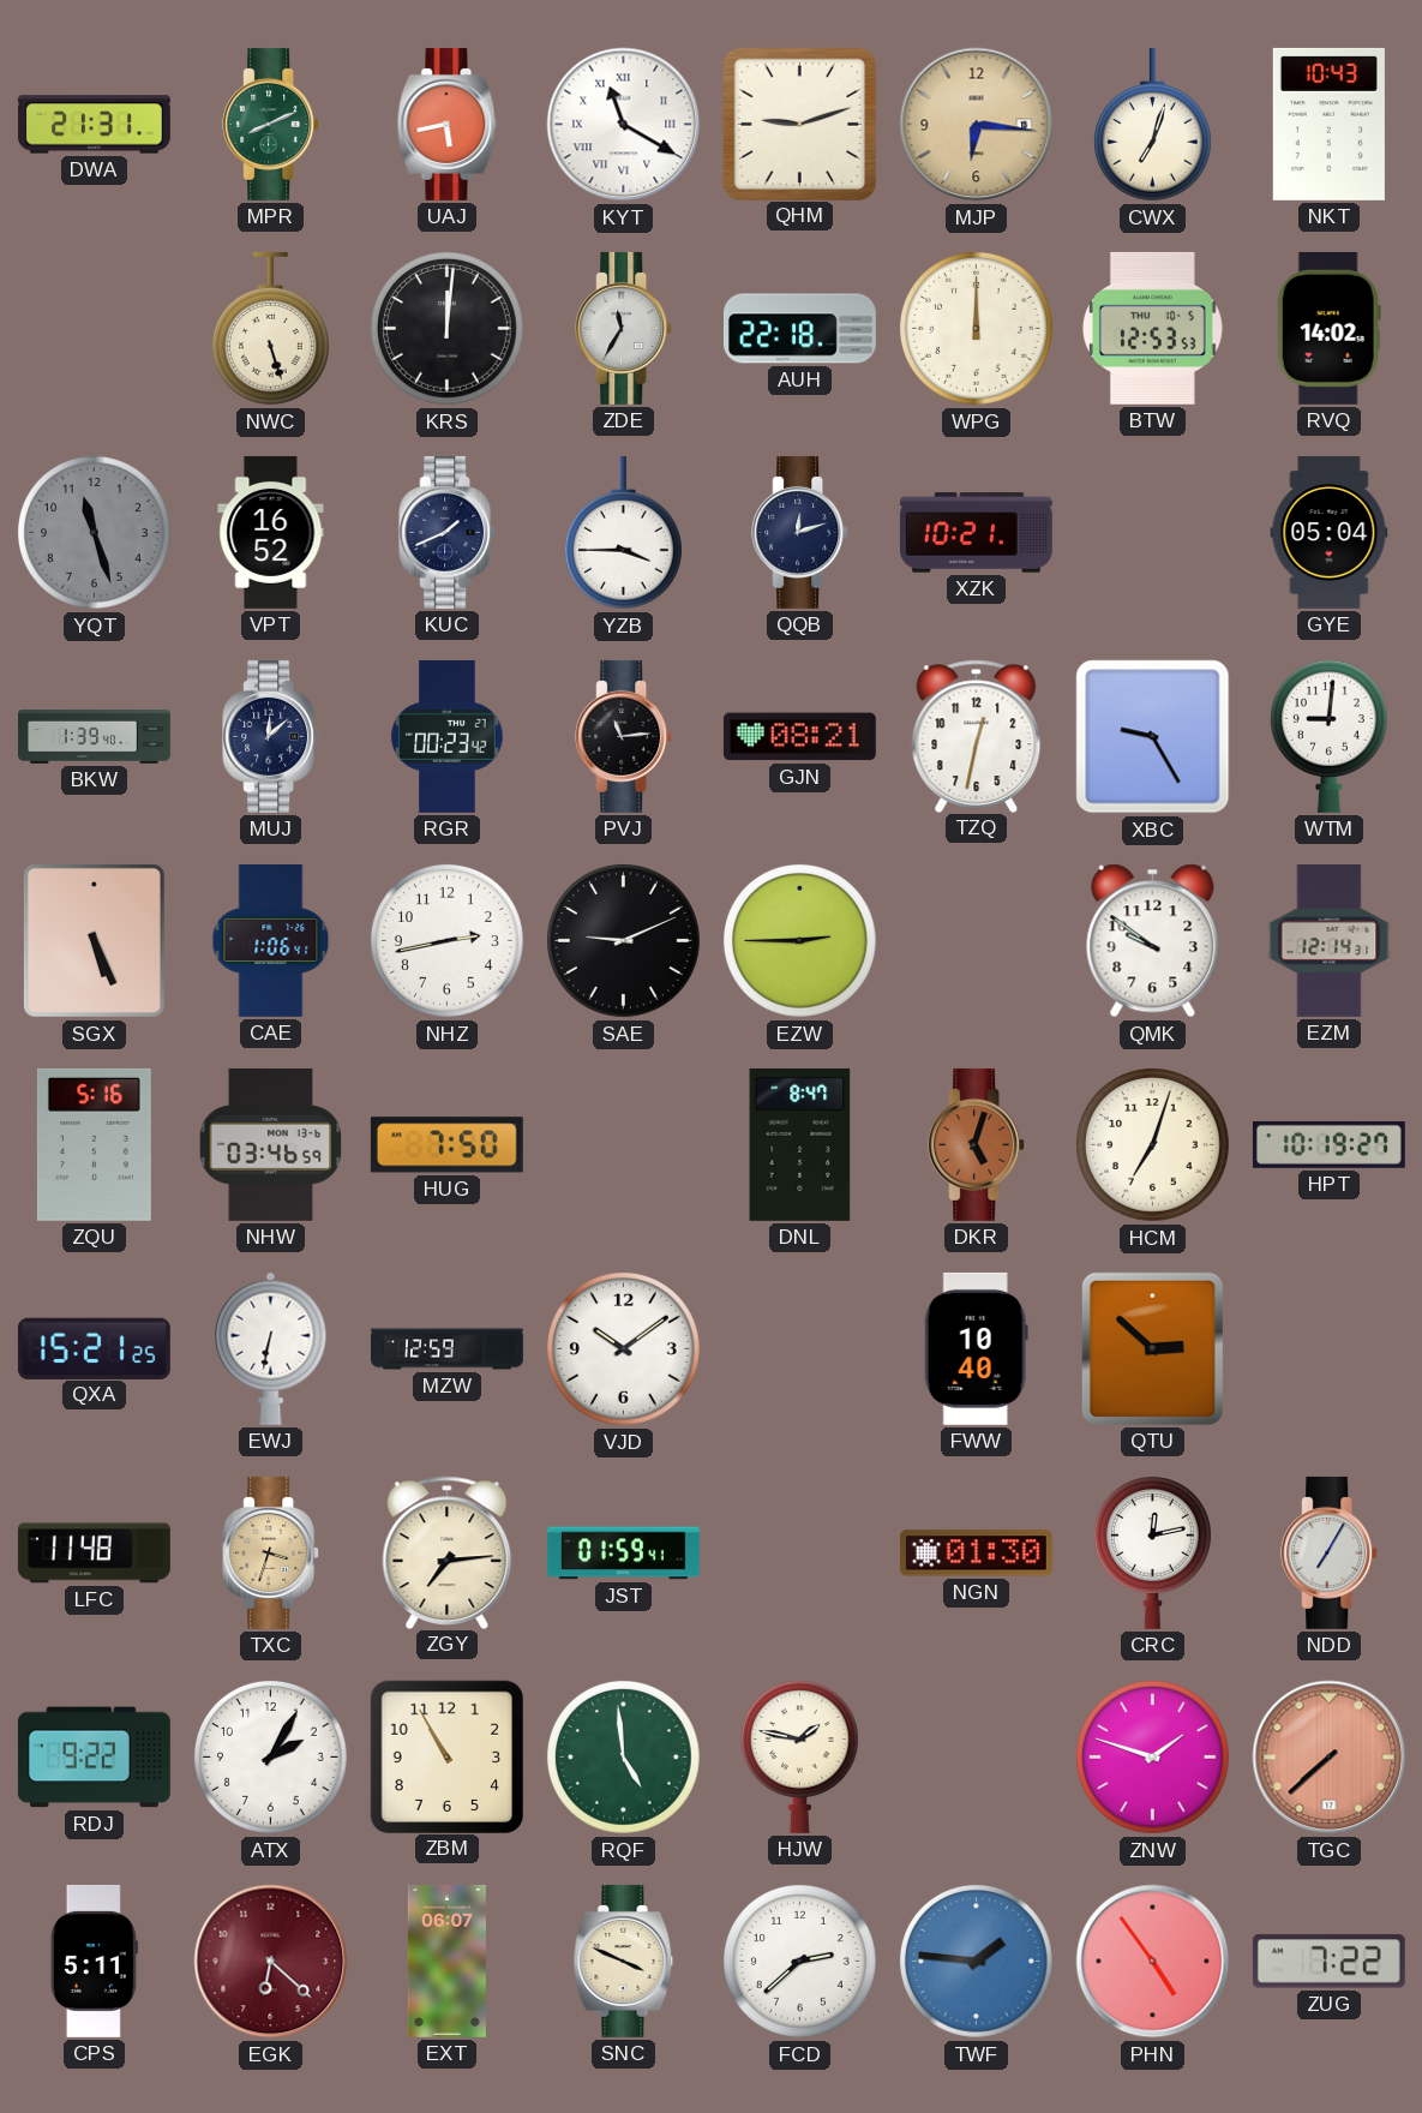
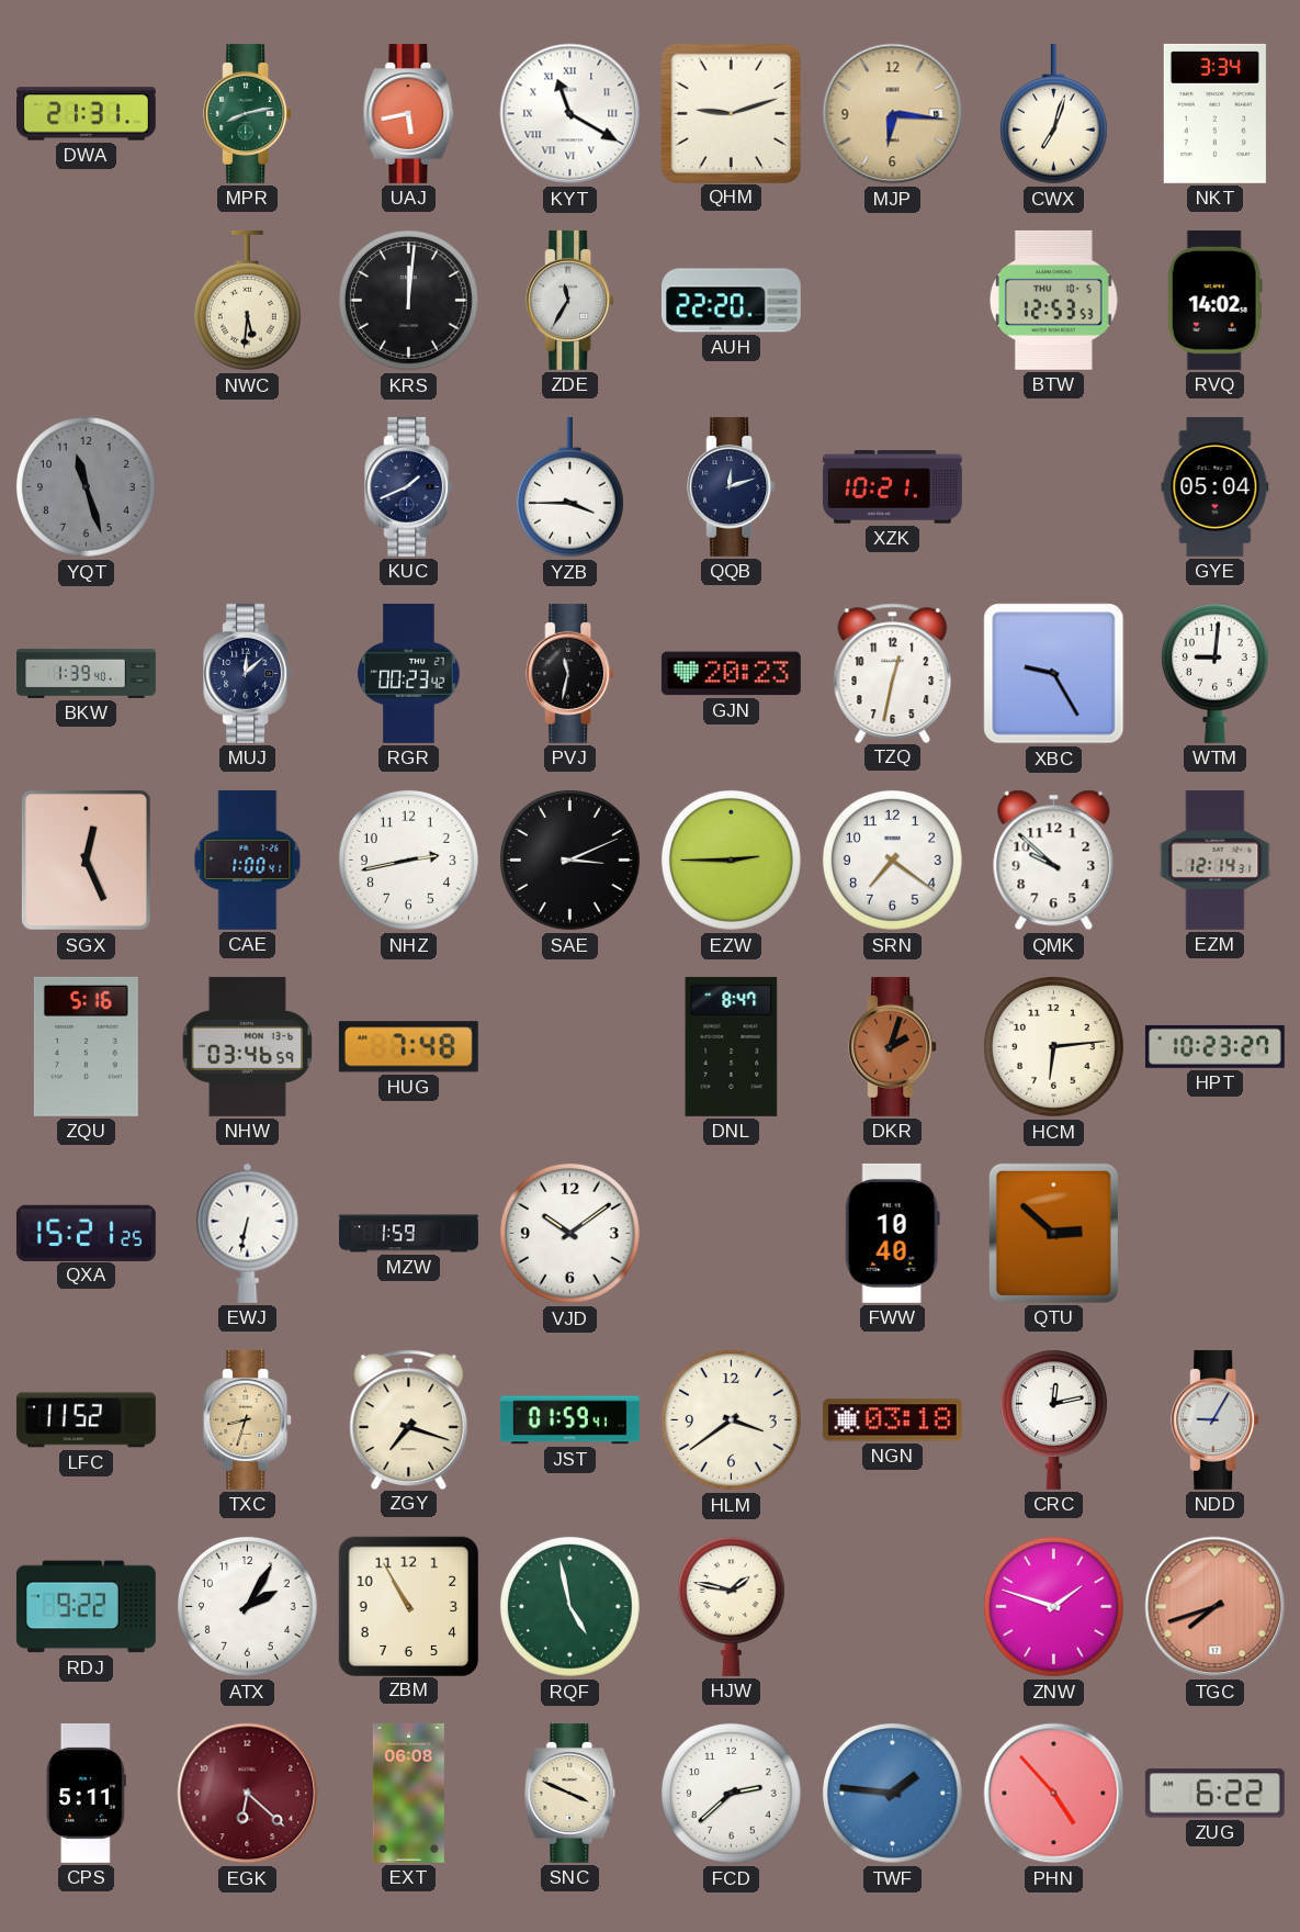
MPR: 8:11 -> 8:13
NKT: 10:43 -> 3:34
NWC: 5:27 -> 5:31
AUH: 22:18 -> 22:20
WPG: 12:00 -> none
VPT: 16:52 -> none
PVJ: 11:14 -> 11:32
GJN: 08:21 -> 20:23
SGX: 5:26 -> 12:26
CAE: 1:06 -> 1:00
SAE: 9:11 -> 3:11
SRN: none -> 7:21
QMK: 9:51 -> 9:52
HUG: 7:50 -> 7:48
DKR: 5:03 -> 2:03
HCM: 7:03 -> 6:14
HPT: 10:19 -> 10:23
MZW: 12:59 -> 1:59
LFC: 11:48 -> 11:52
TXC: 3:33 -> 8:33
ZGY: 7:14 -> 7:18
HLM: none -> 3:39
NGN: 01:30 -> 03:18
NDD: 7:05 -> 9:05
RQF: 4:59 -> 4:58
TGC: 7:38 -> 7:42
EXT: 06:07 -> 06:08
PHN: 4:54 -> 4:53
ZUG: 7:22 -> 6:22
